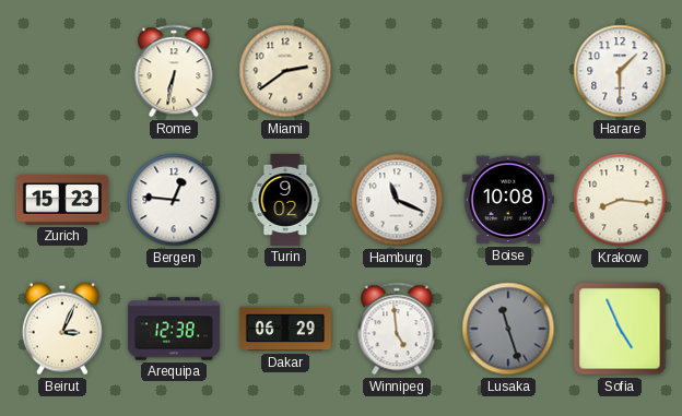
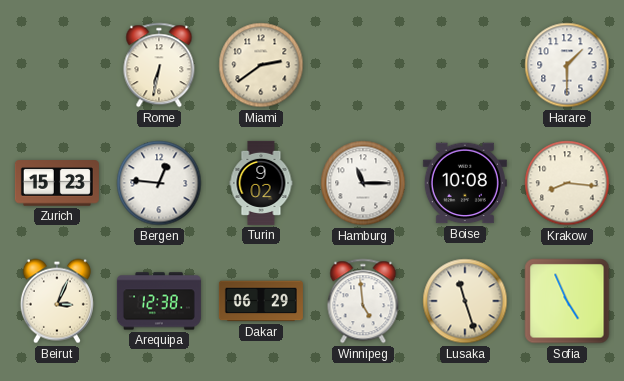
Hamburg: 11:19 -> 11:15
Lusaka dial: grey -> cream
